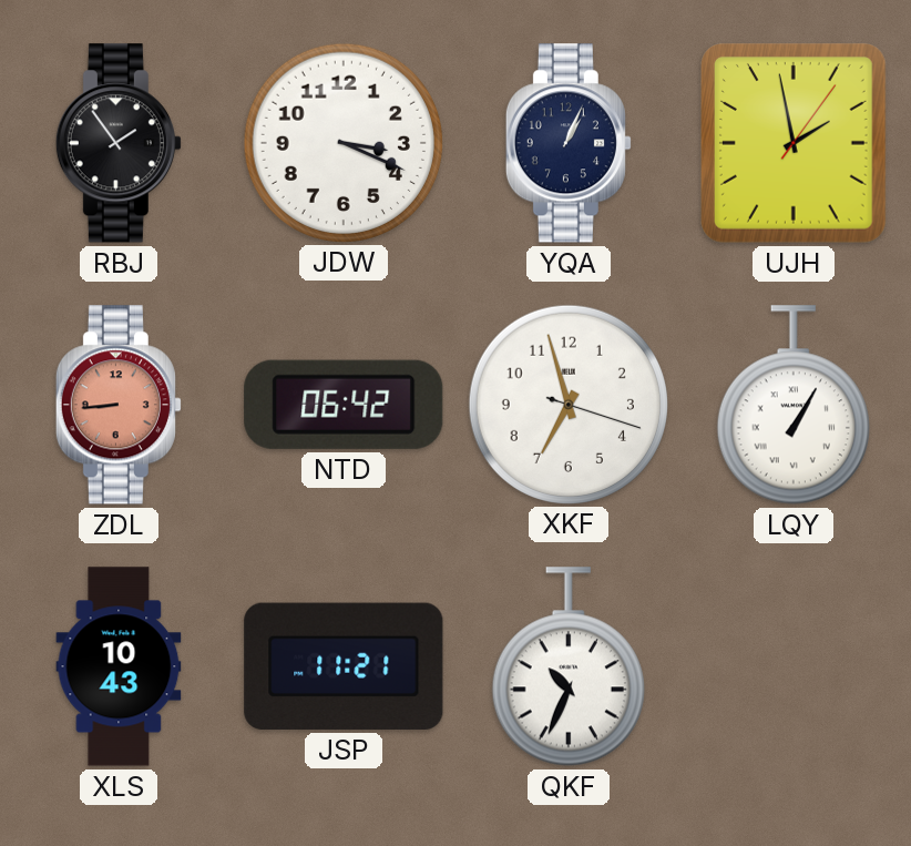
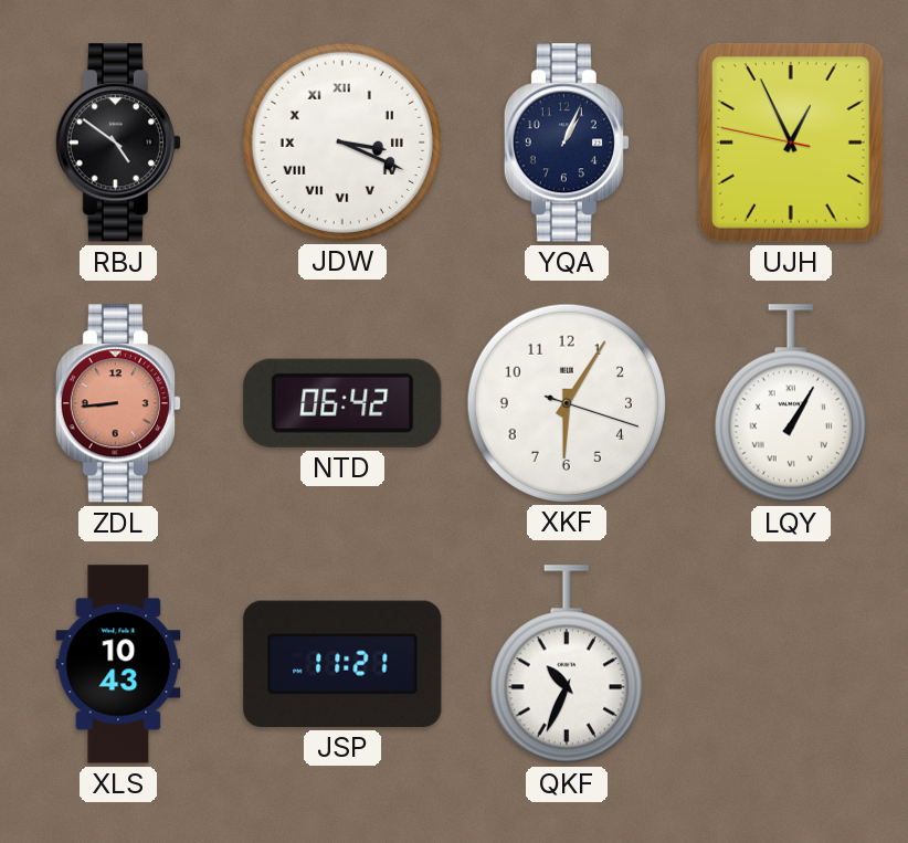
RBJ: 1:54 -> 4:51
JDW numerals: Arabic -> Roman
UJH: 1:58 -> 12:55
XKF: 6:57 -> 6:05
